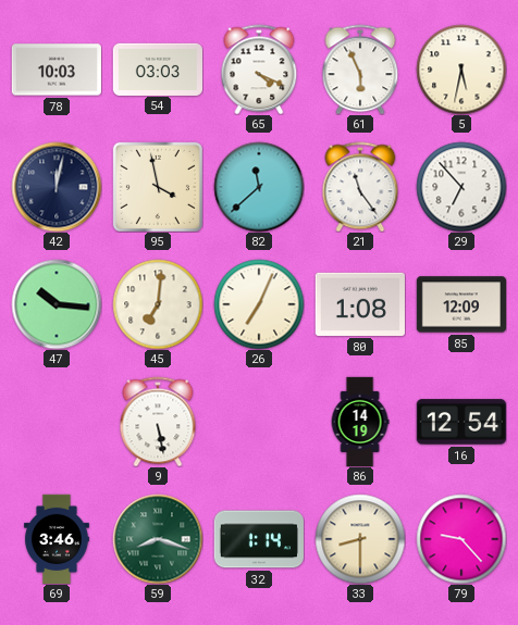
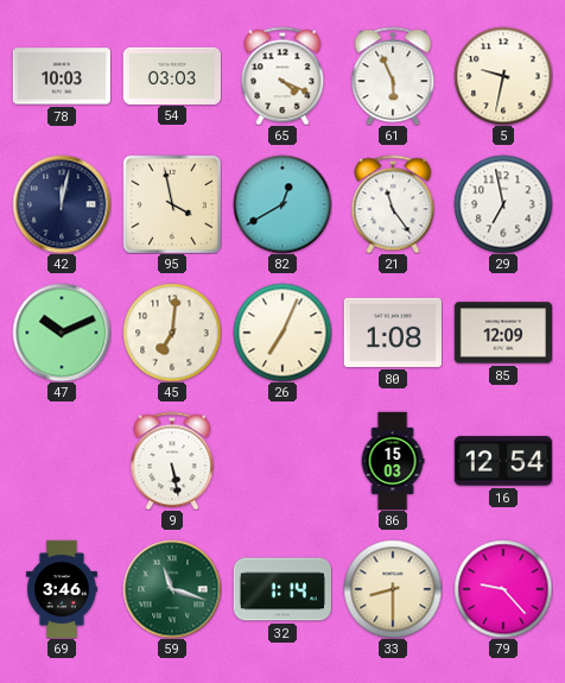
5: 5:32 -> 9:32
82: 11:38 -> 12:40
29: 6:53 -> 6:58
47: 10:16 -> 10:11
86: 14:19 -> 15:03
59: 8:18 -> 11:18
